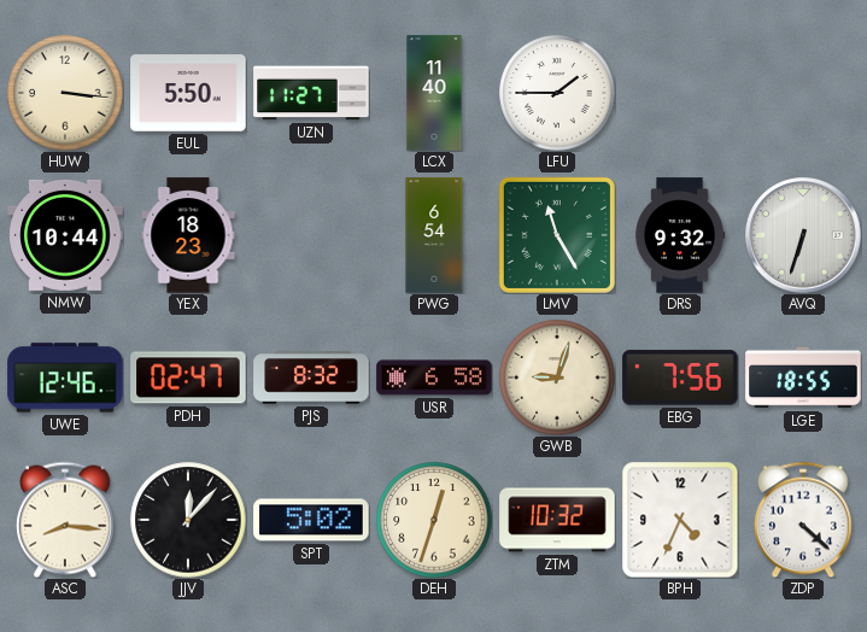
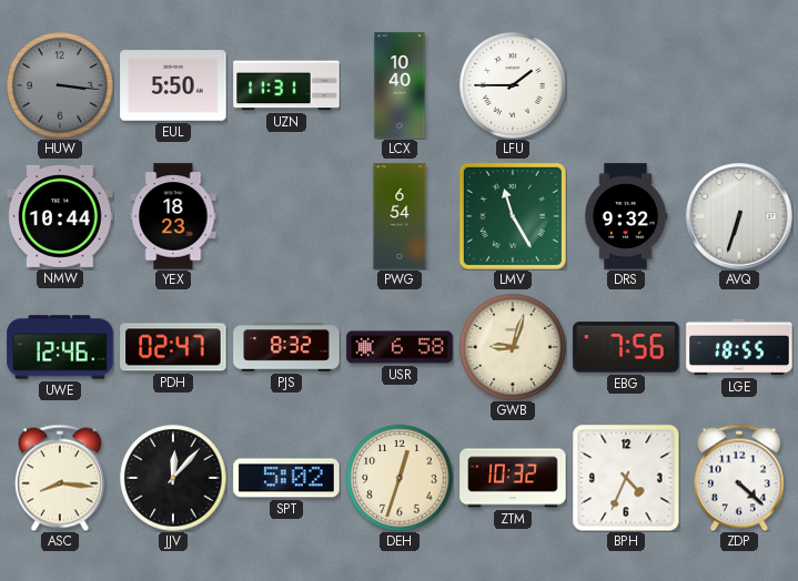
HUW dial: cream -> grey
UZN: 11:27 -> 11:31
LCX: 11:40 -> 10:40
